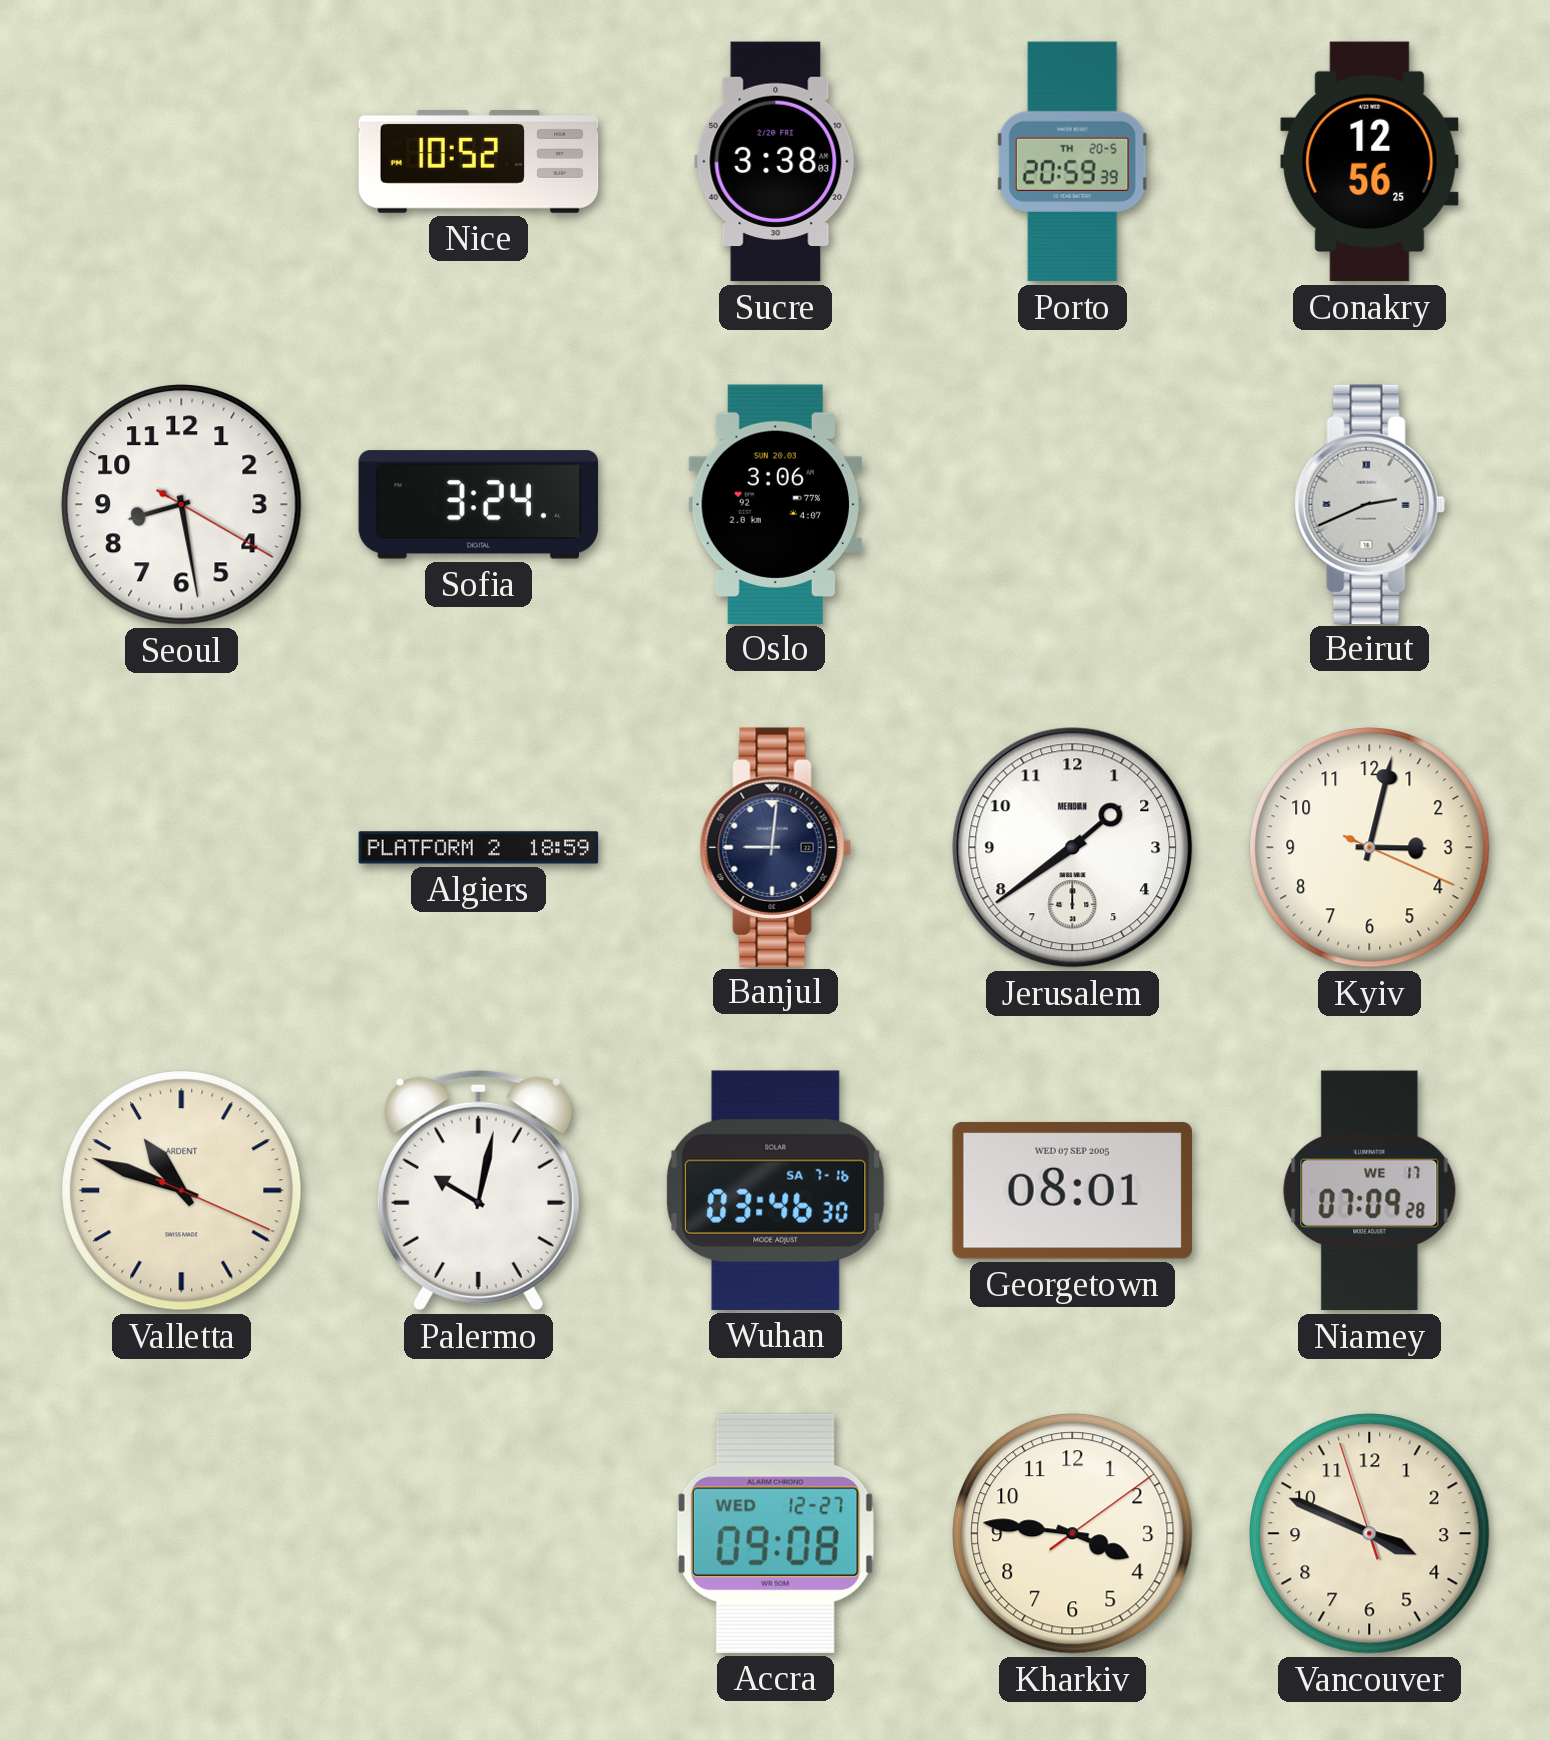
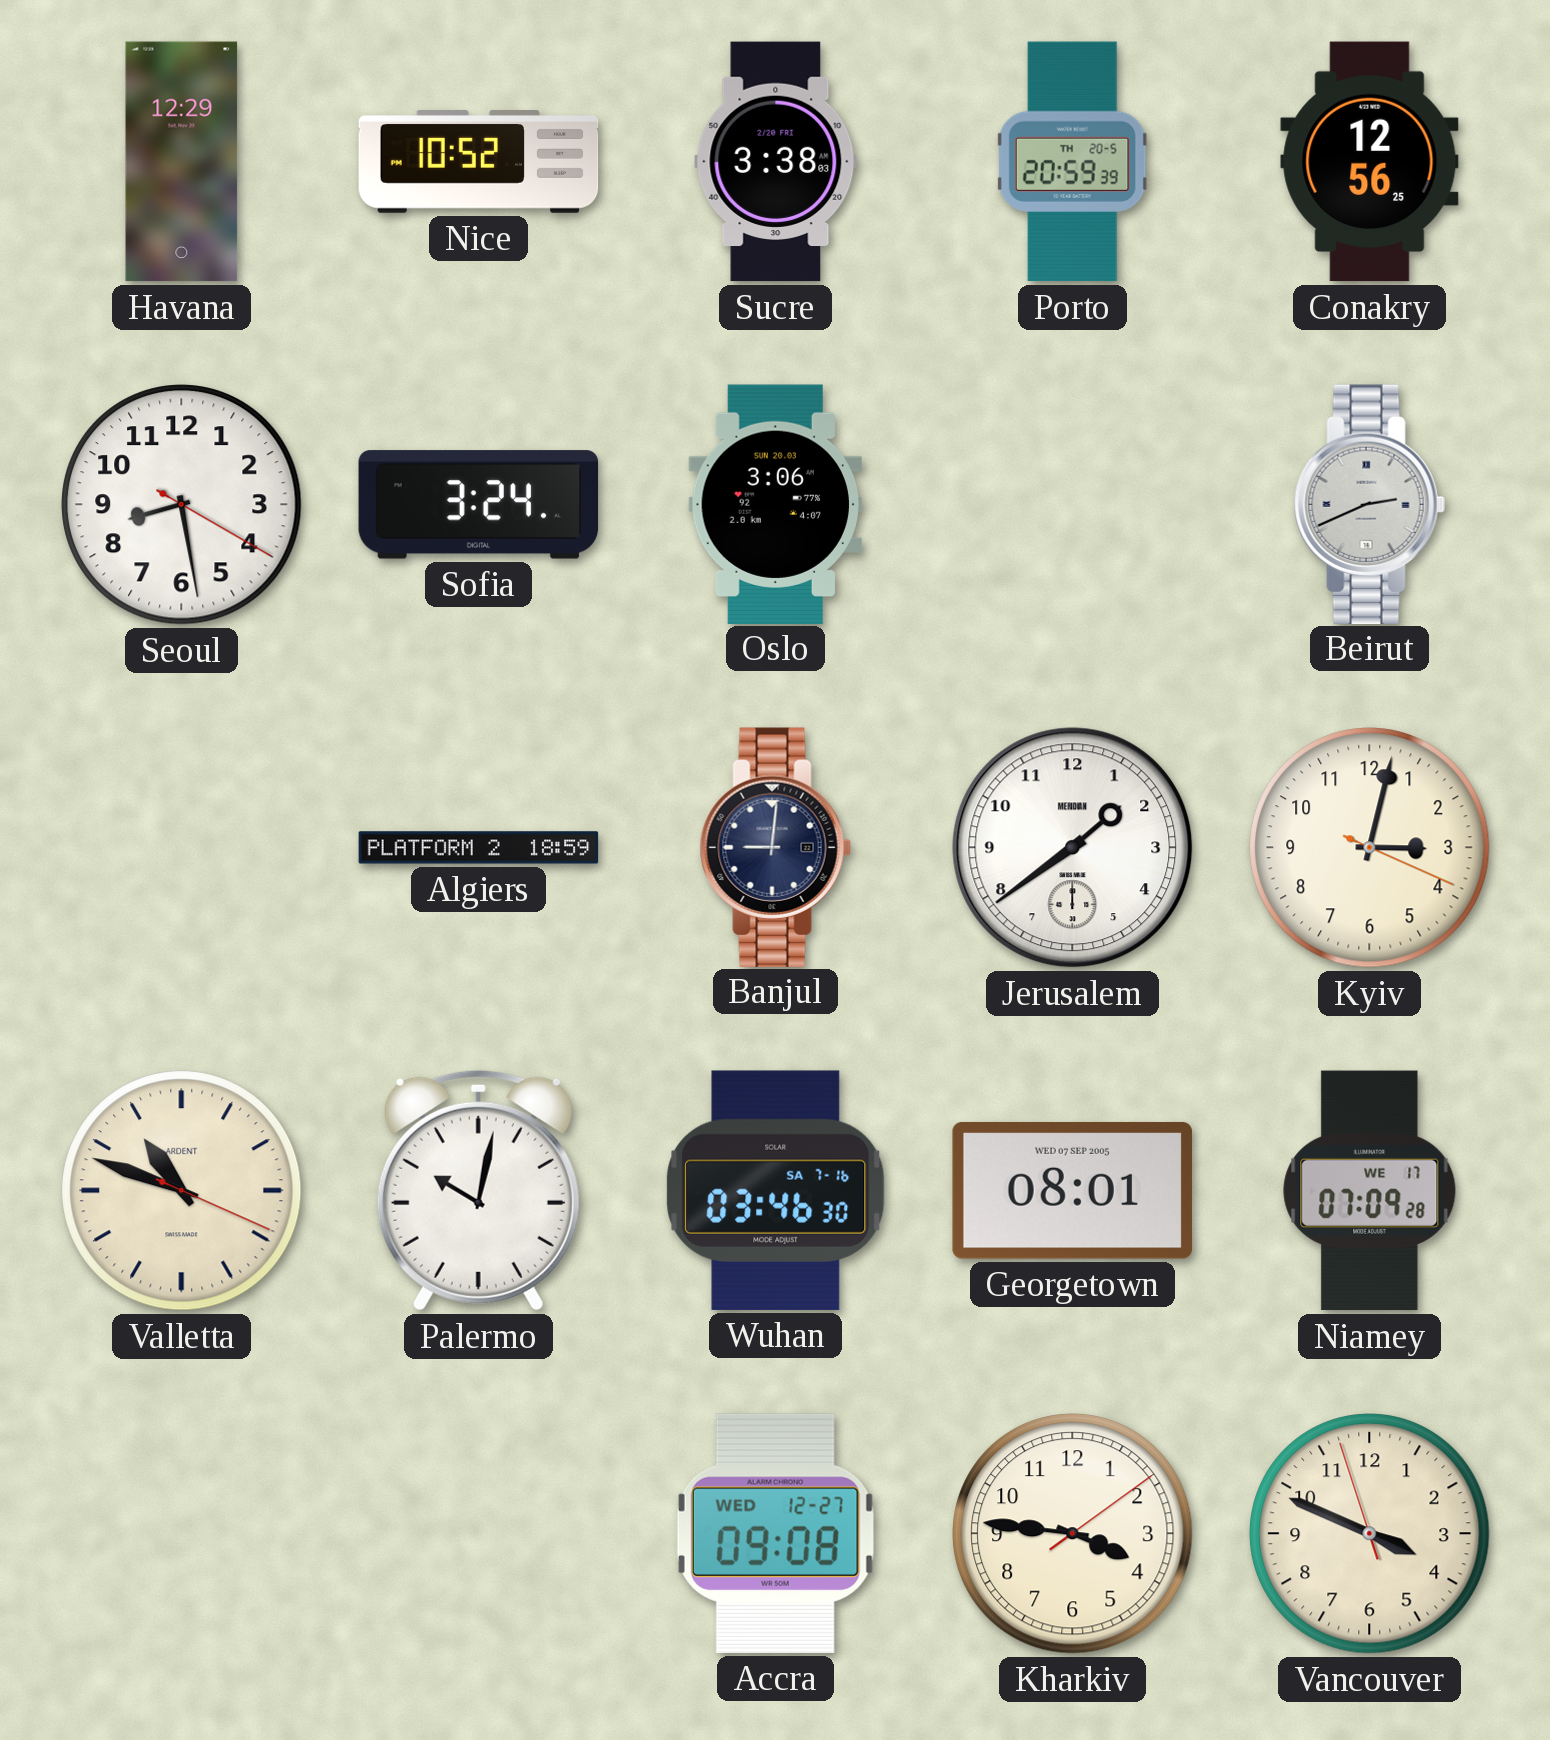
Havana: none -> 12:29
